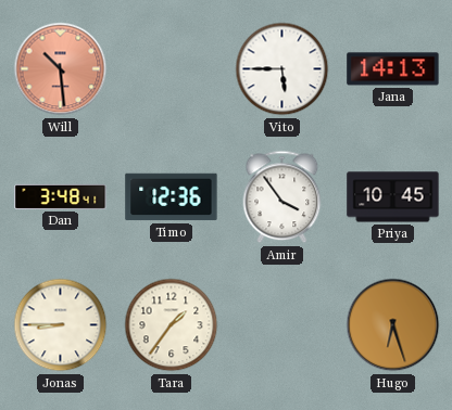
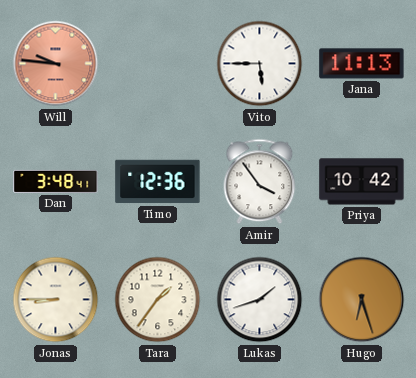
Will: 10:29 -> 9:46
Jana: 14:13 -> 11:13
Priya: 10:45 -> 10:42
Lukas: none -> 1:42
